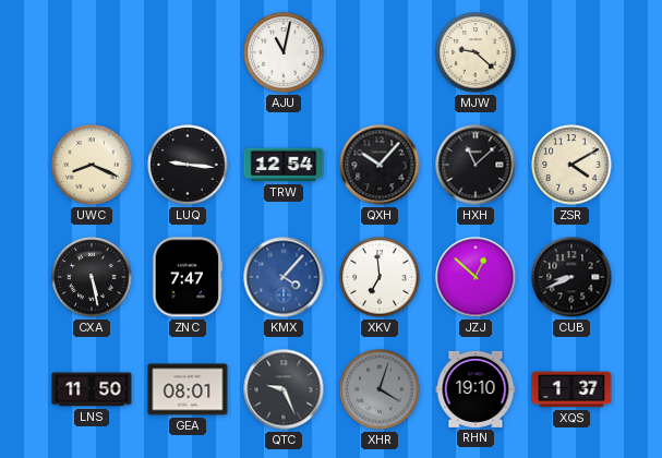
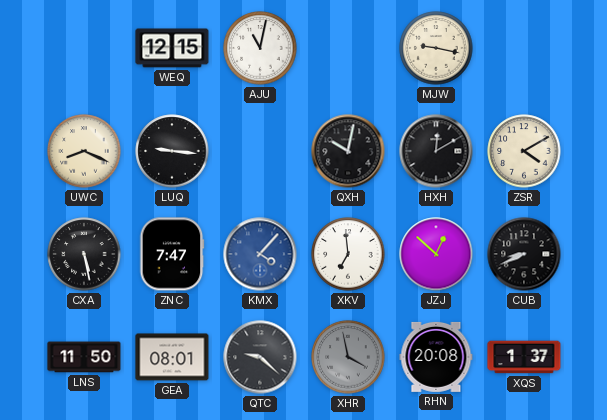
WEQ: none -> 12:15
MJW: 9:22 -> 9:17
TRW: 12:54 -> none
QXH: 10:07 -> 10:02
HXH: 11:08 -> 12:10
QTC: 9:26 -> 9:22
XHR: 4:03 -> 3:58
RHN: 19:10 -> 20:08
